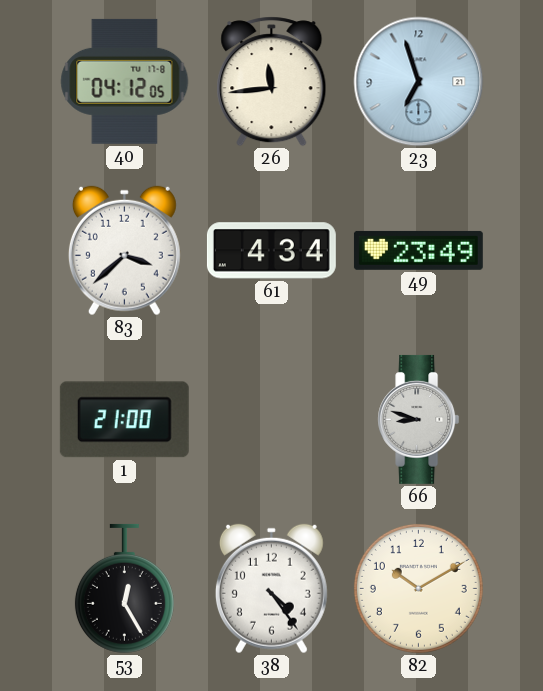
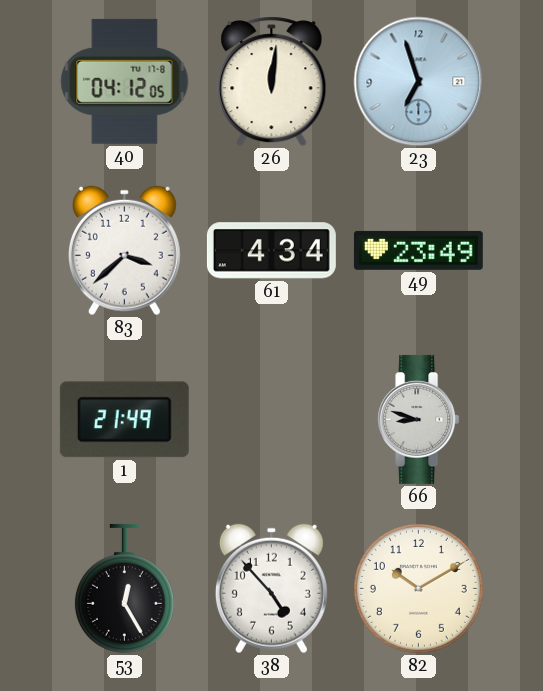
26: 11:44 -> 12:01
1: 21:00 -> 21:49
38: 4:24 -> 4:53
